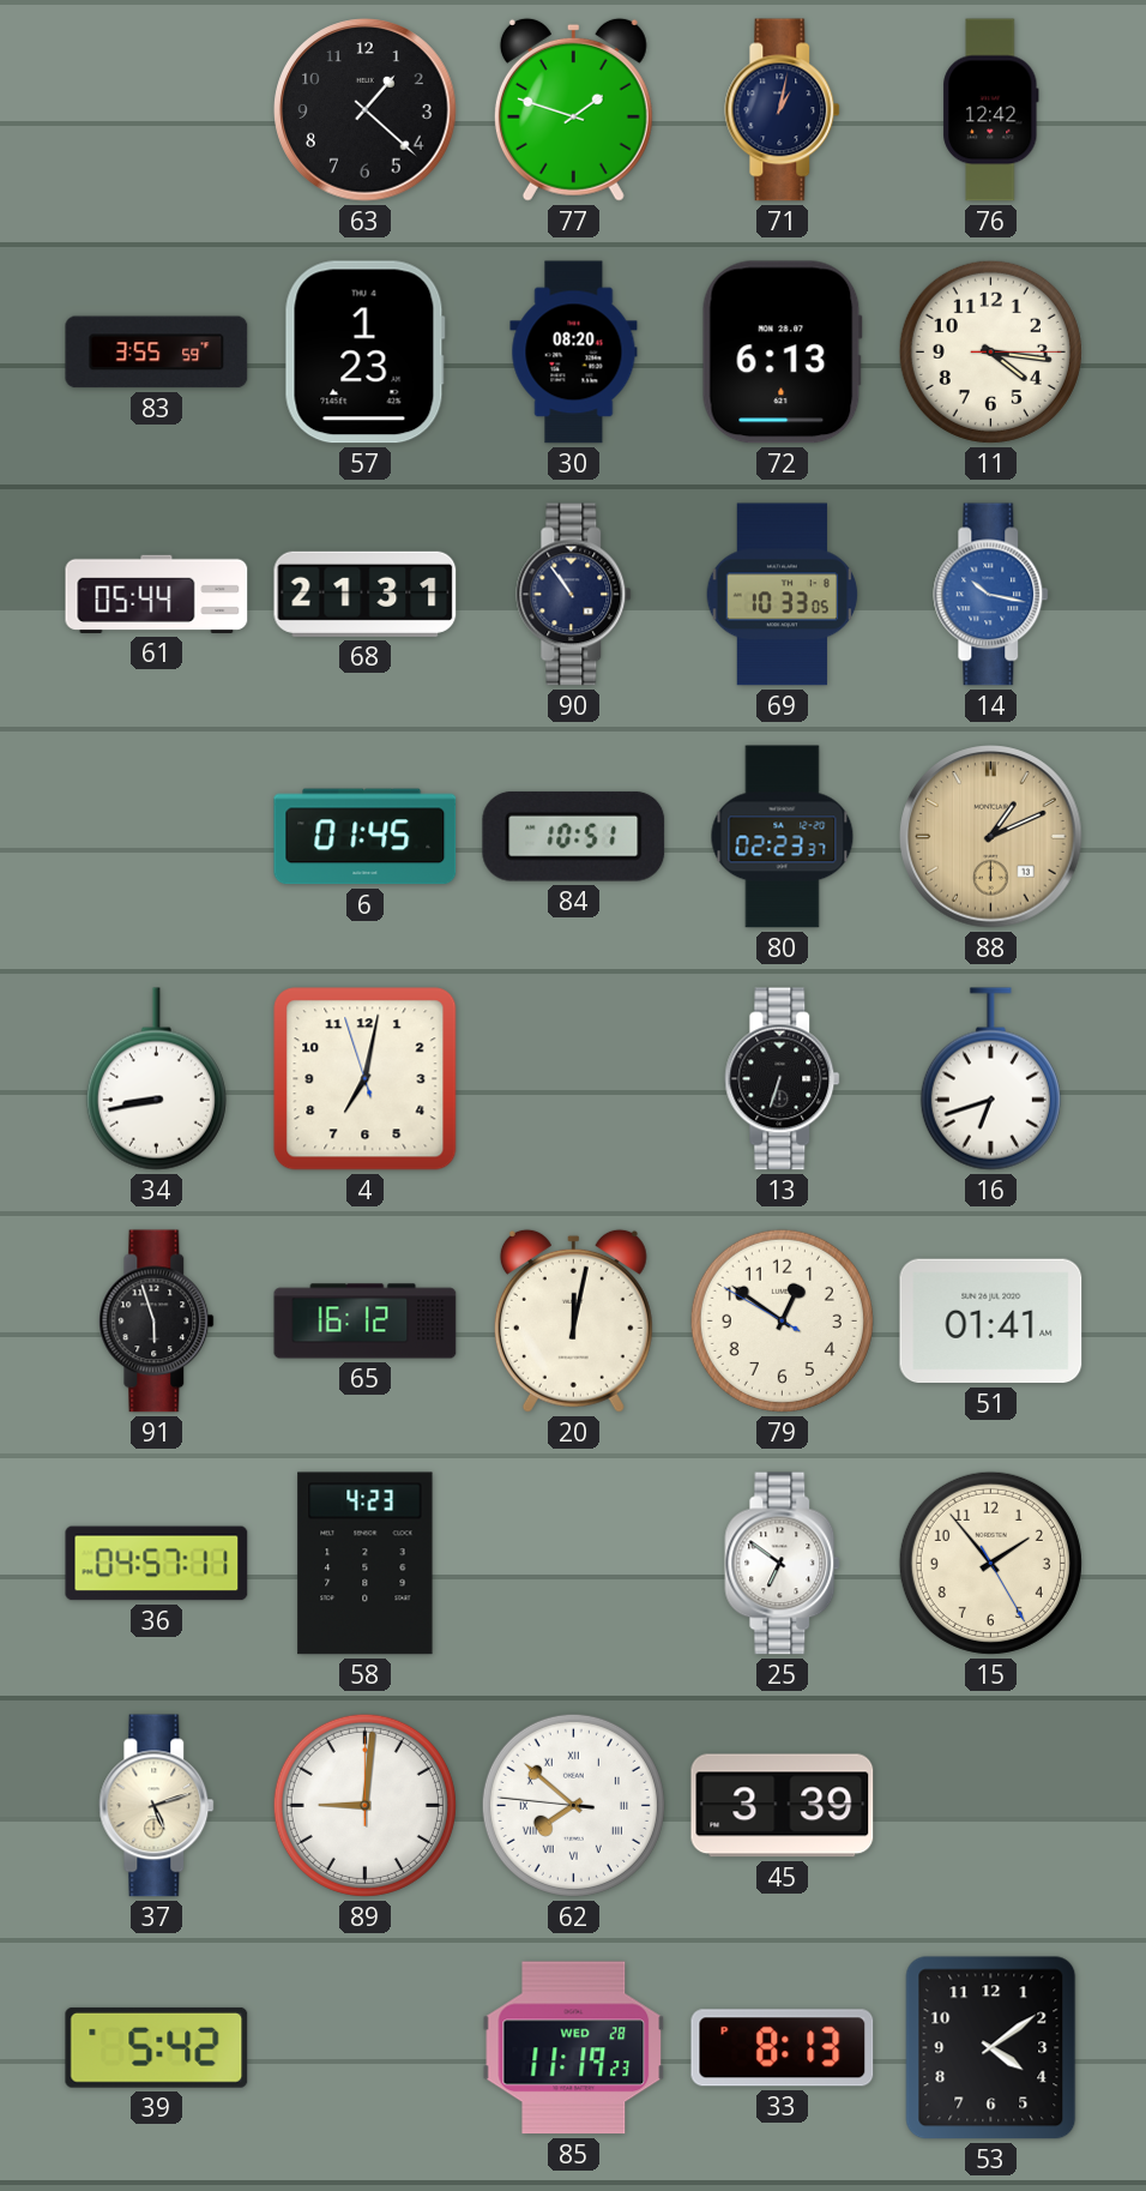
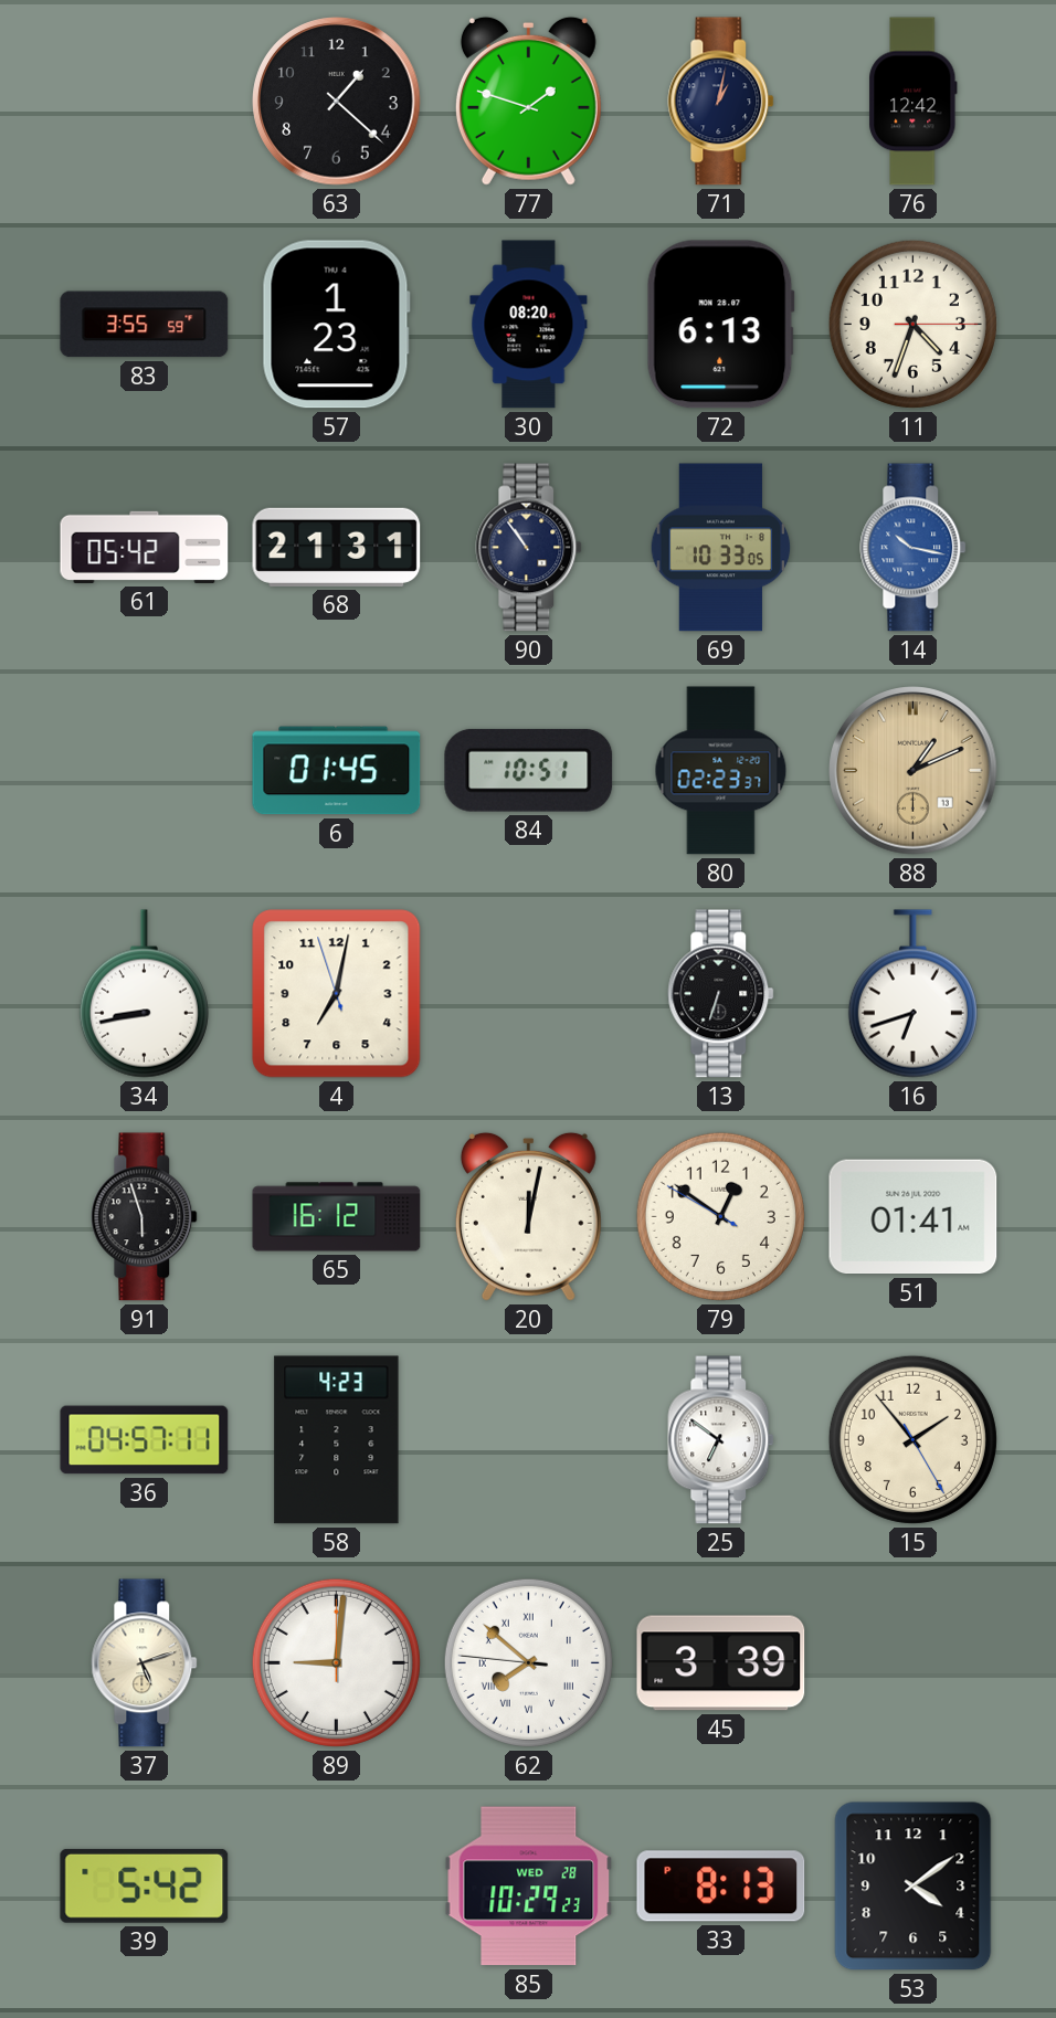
11: 4:16 -> 4:33
61: 05:44 -> 05:42
85: 11:19 -> 10:29
